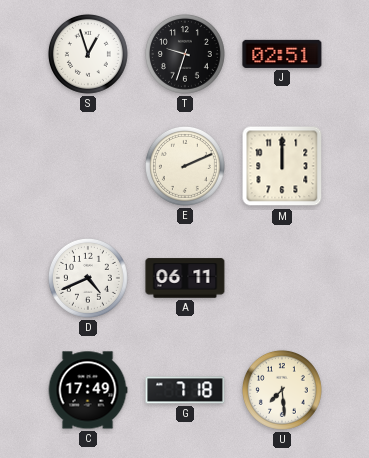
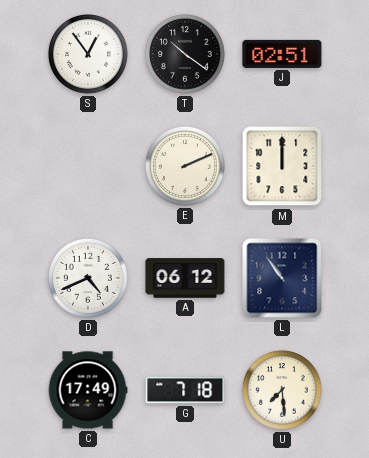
S: 12:57 -> 12:54
T: 9:33 -> 10:21
A: 06:11 -> 06:12
L: none -> 10:54
